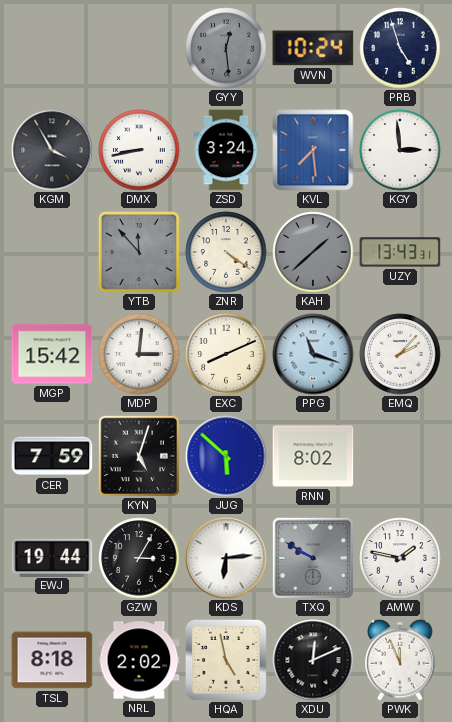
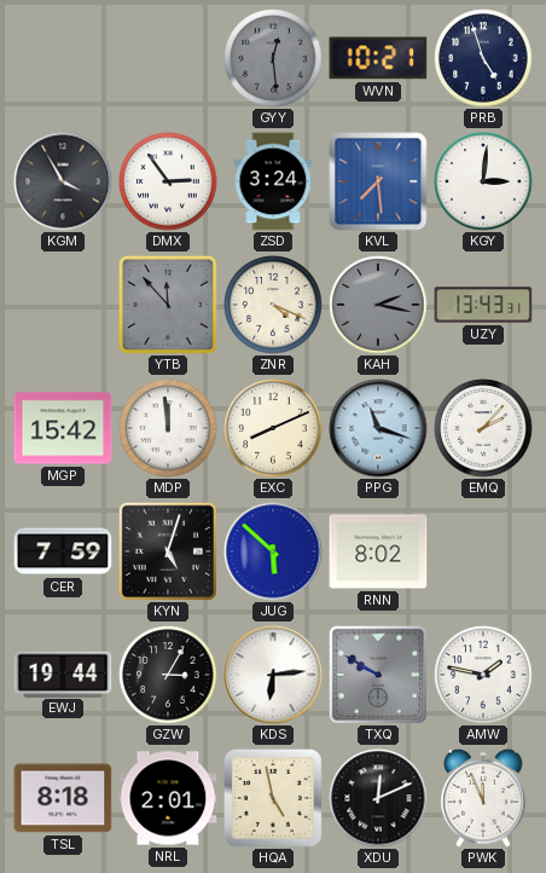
WVN: 10:24 -> 10:21
DMX: 8:43 -> 2:54
KGY: 2:59 -> 3:01
ZNR: 4:21 -> 4:19
KAH: 1:38 -> 2:17
MDP: 3:01 -> 11:59
NRL: 2:02 -> 2:01
